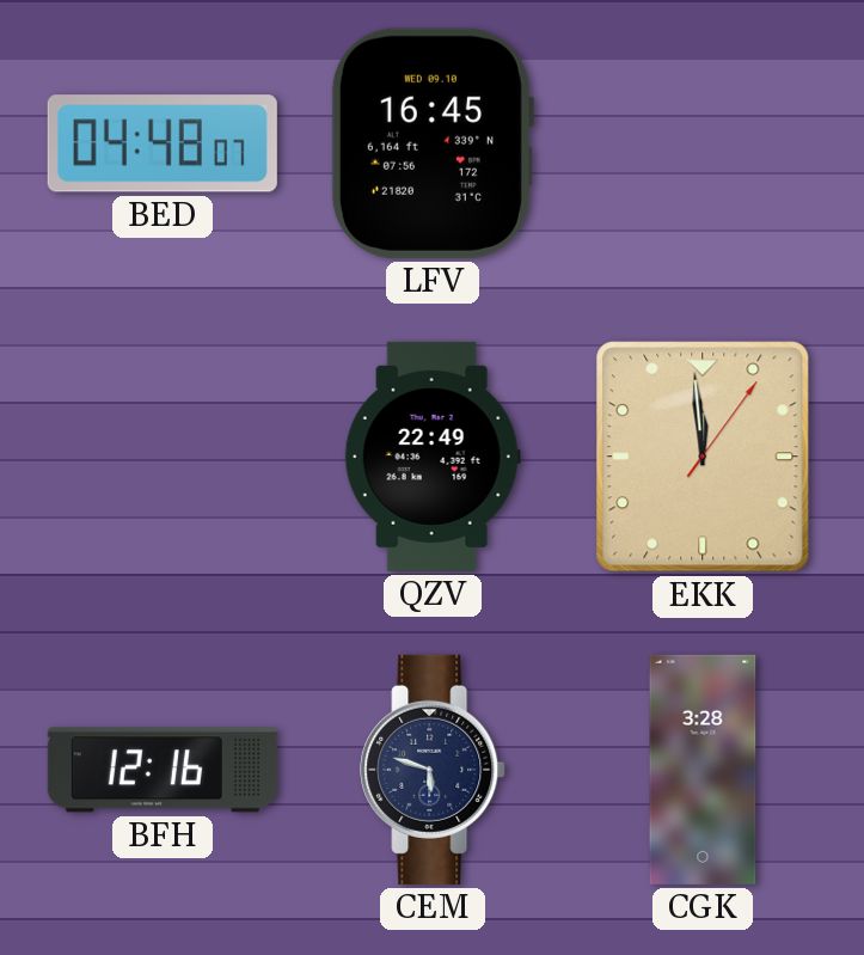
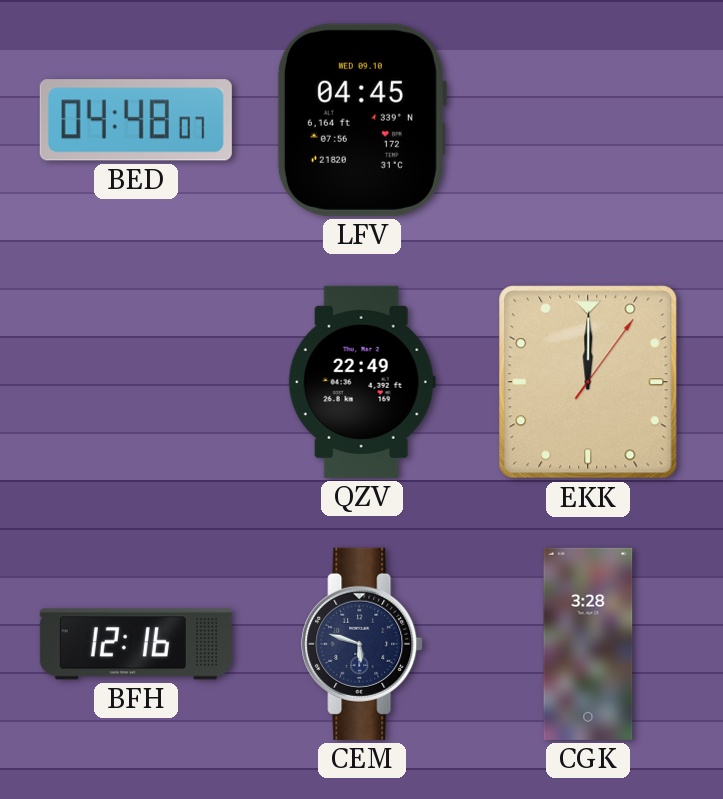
LFV: 16:45 -> 04:45
EKK: 11:59 -> 12:00
